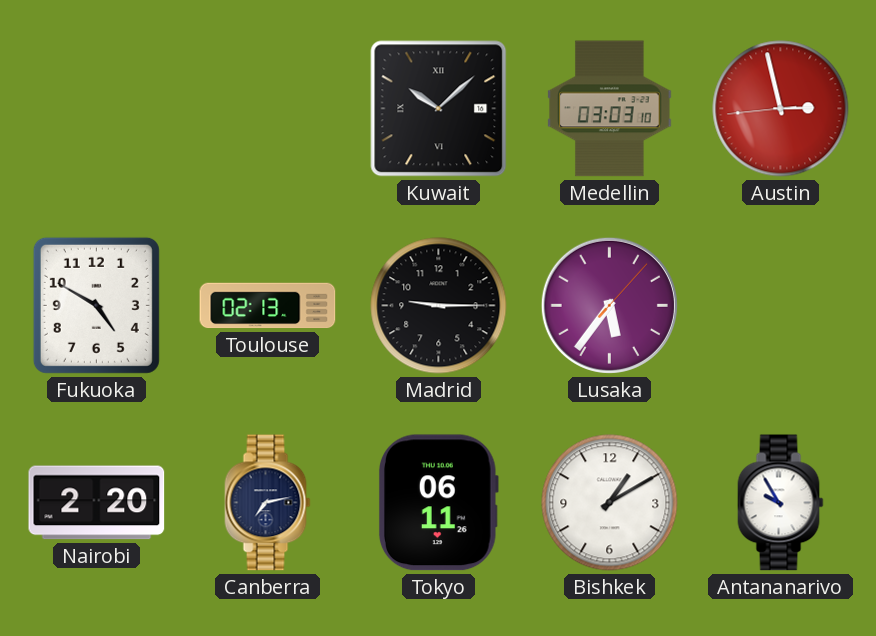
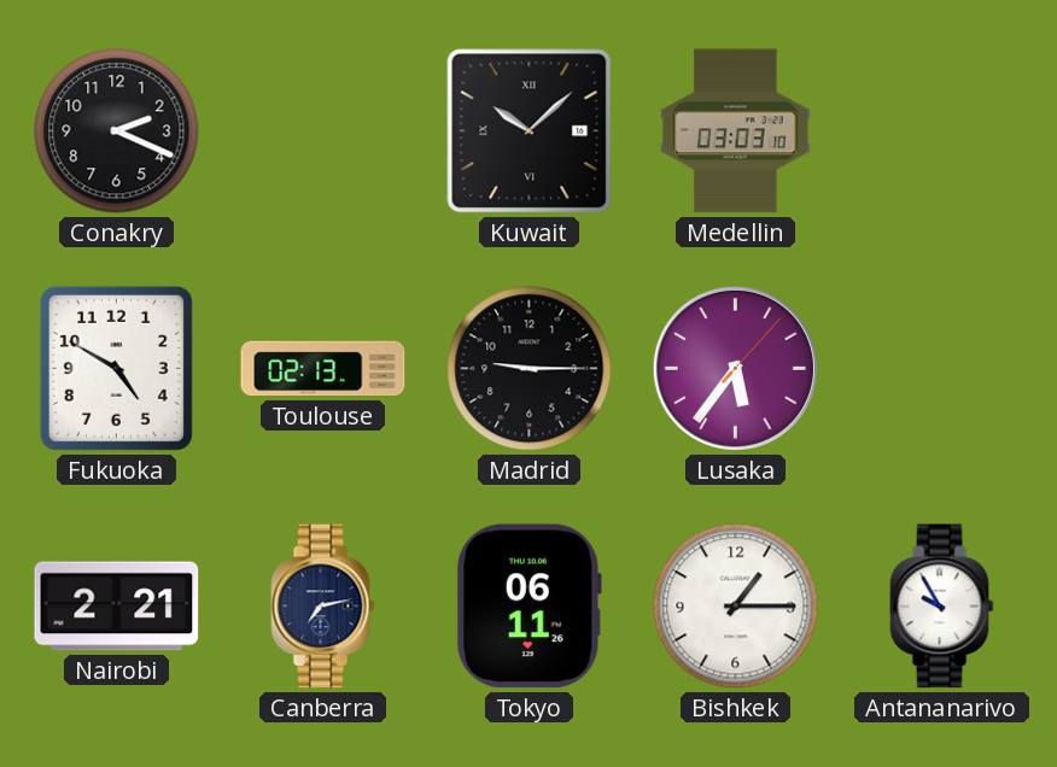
Conakry: none -> 2:19
Austin: 2:57 -> none
Nairobi: 2:20 -> 2:21
Bishkek: 1:10 -> 1:15
